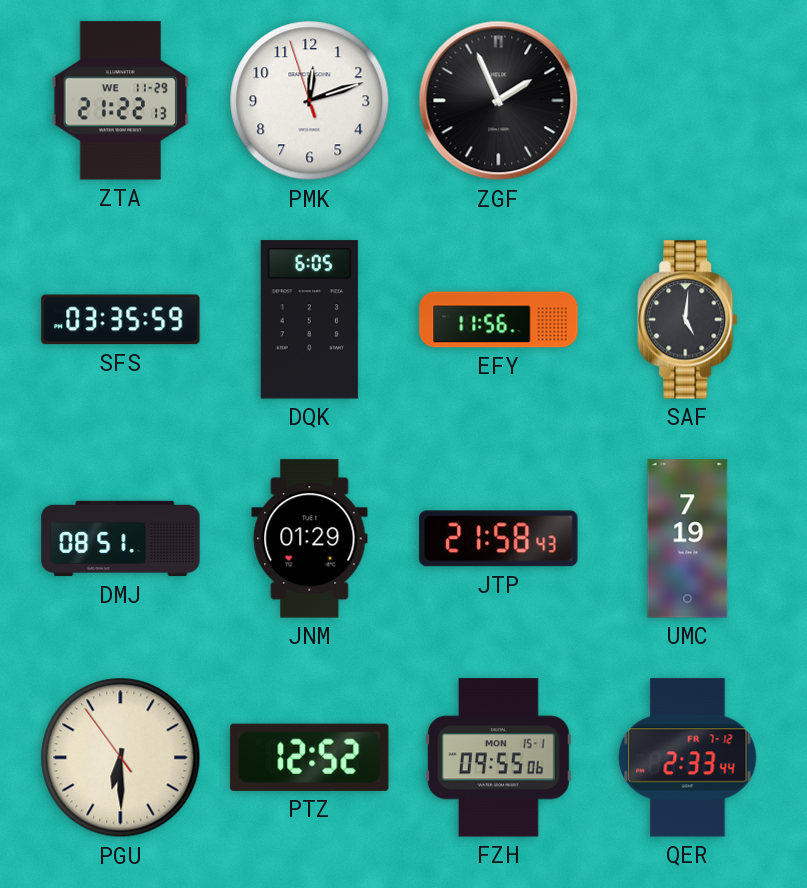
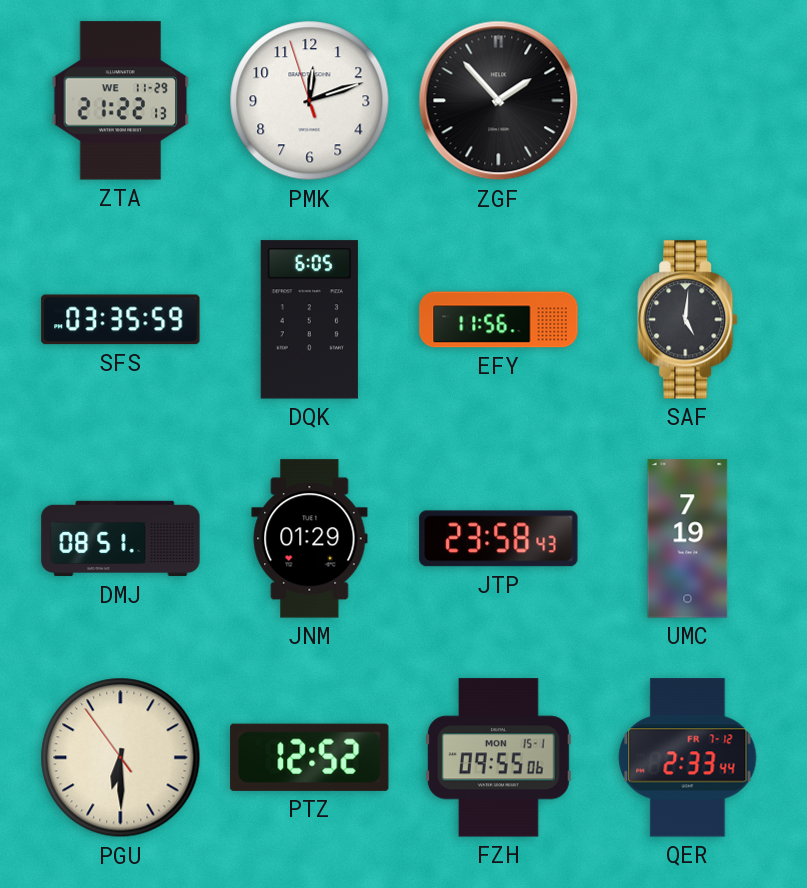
ZGF: 1:56 -> 1:53
JTP: 21:58 -> 23:58
